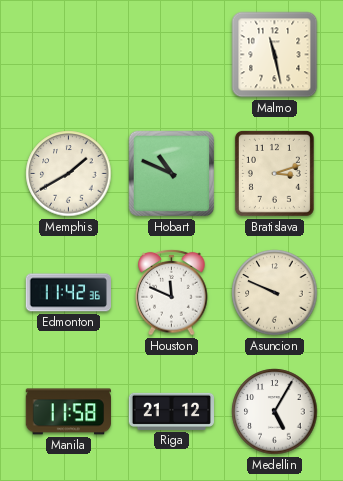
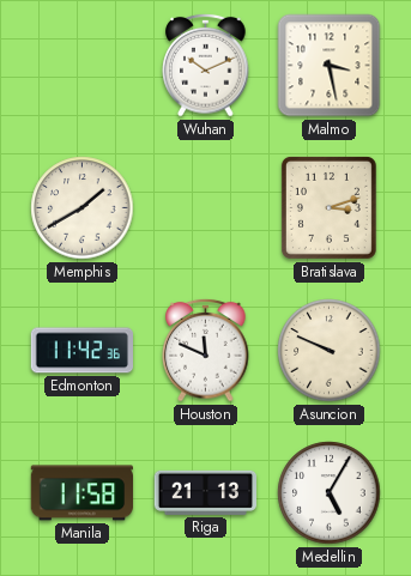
Wuhan: none -> 10:11
Malmo: 11:28 -> 3:28
Hobart: 10:49 -> none
Riga: 21:12 -> 21:13
